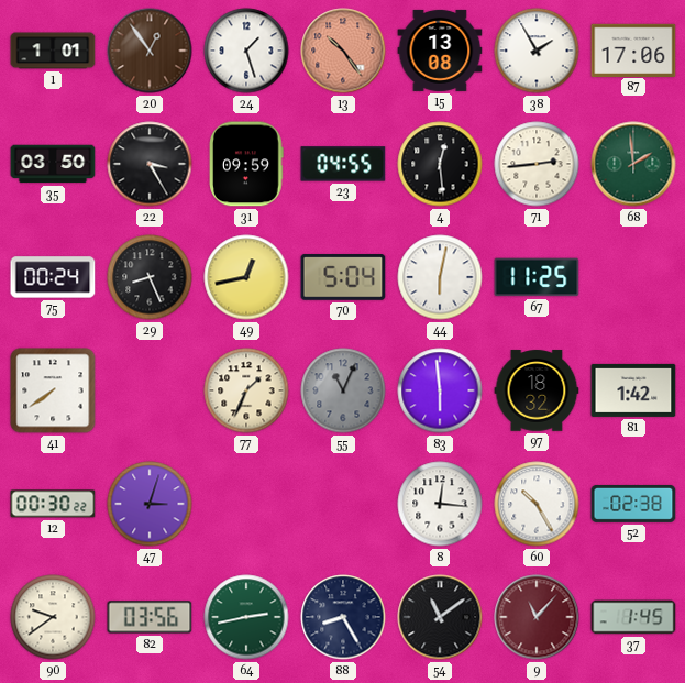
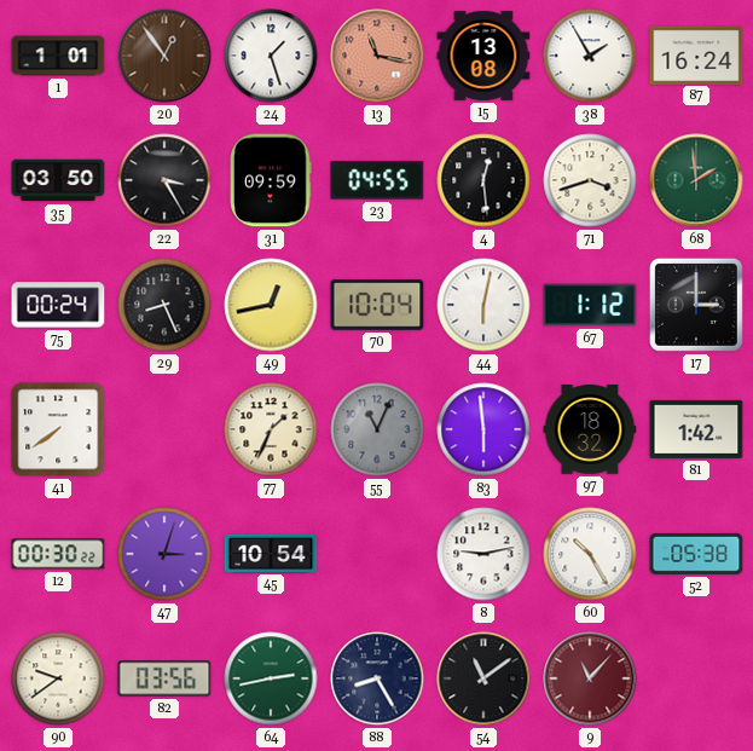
13: 10:24 -> 11:17
87: 17:06 -> 16:24
71: 2:44 -> 3:42
70: 5:04 -> 10:04
67: 11:25 -> 1:12
17: none -> 3:00
45: none -> 10:54
8: 12:16 -> 9:13
52: 02:38 -> 05:38
37: 1:45 -> none
